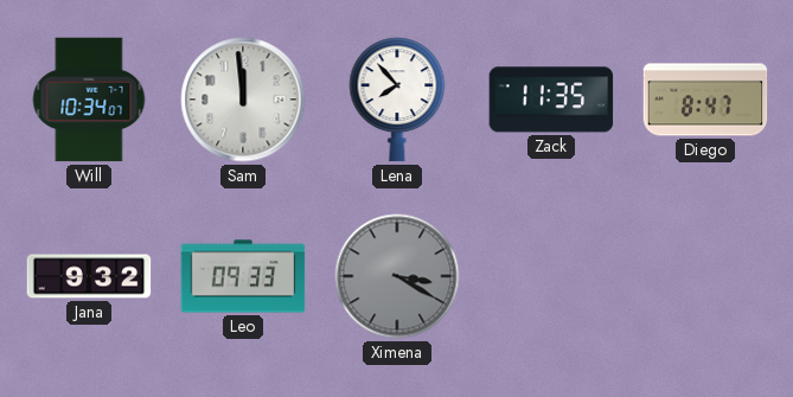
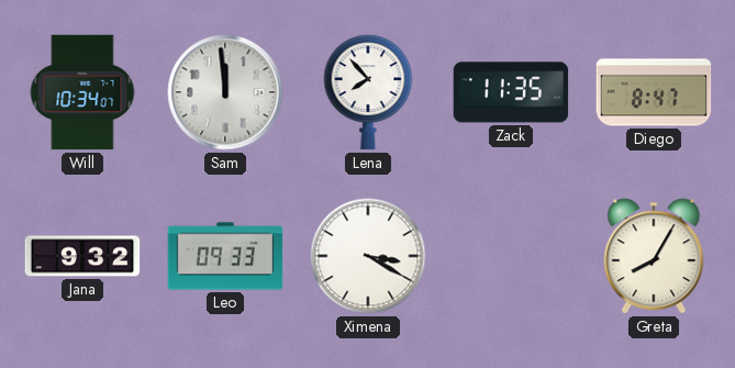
Ximena dial: grey -> white
Greta: none -> 8:05
